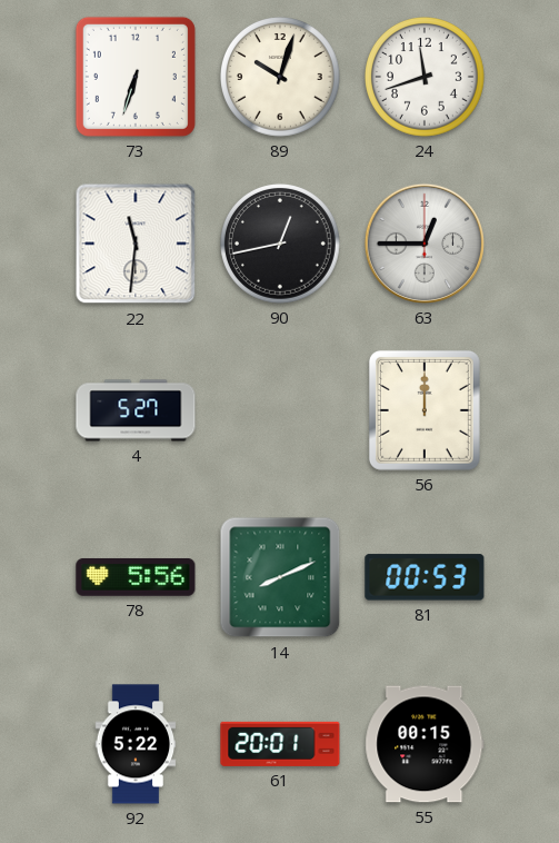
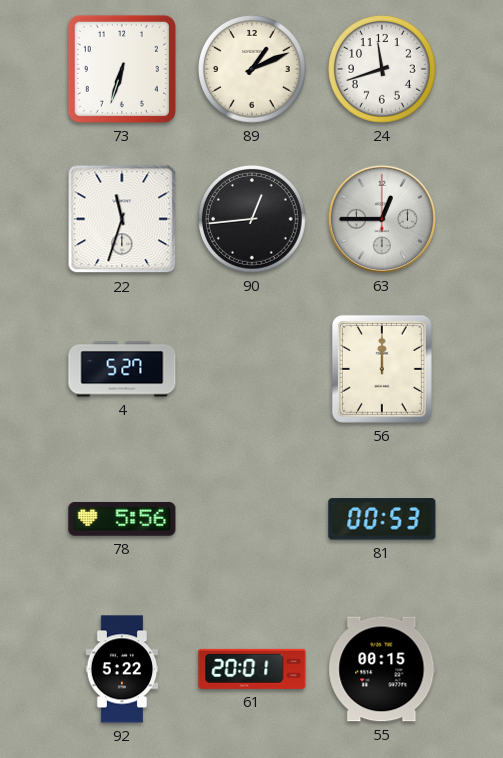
89: 10:03 -> 1:11
22: 11:31 -> 11:33
90: 12:43 -> 12:44
14: 8:11 -> none
